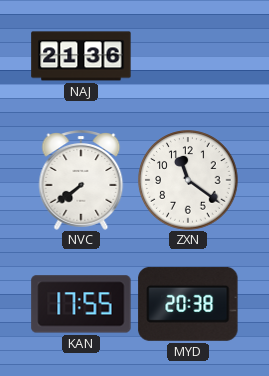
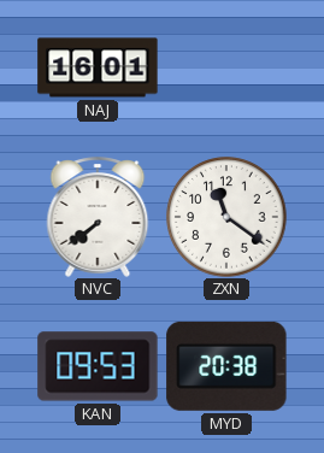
NAJ: 21:36 -> 16:01
KAN: 17:55 -> 09:53
